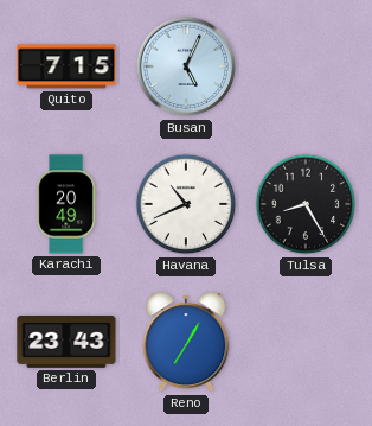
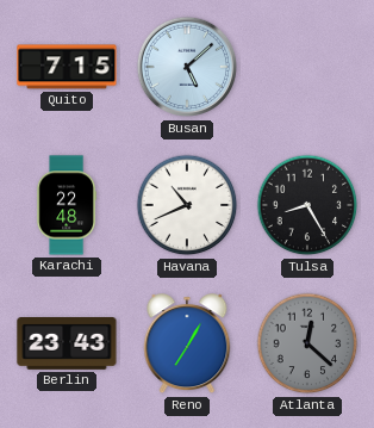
Busan: 5:04 -> 5:08
Karachi: 20:49 -> 22:48
Atlanta: none -> 12:22
